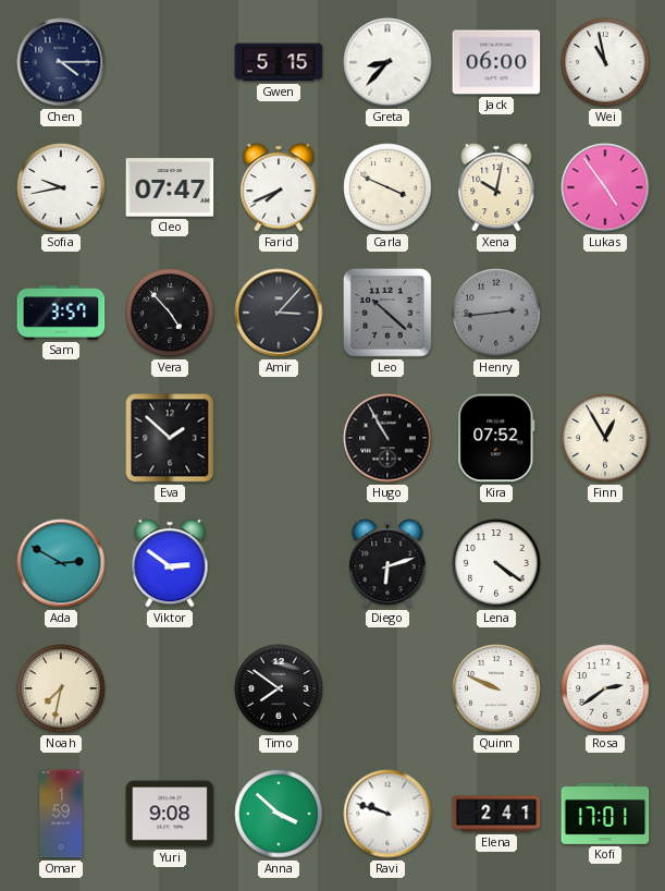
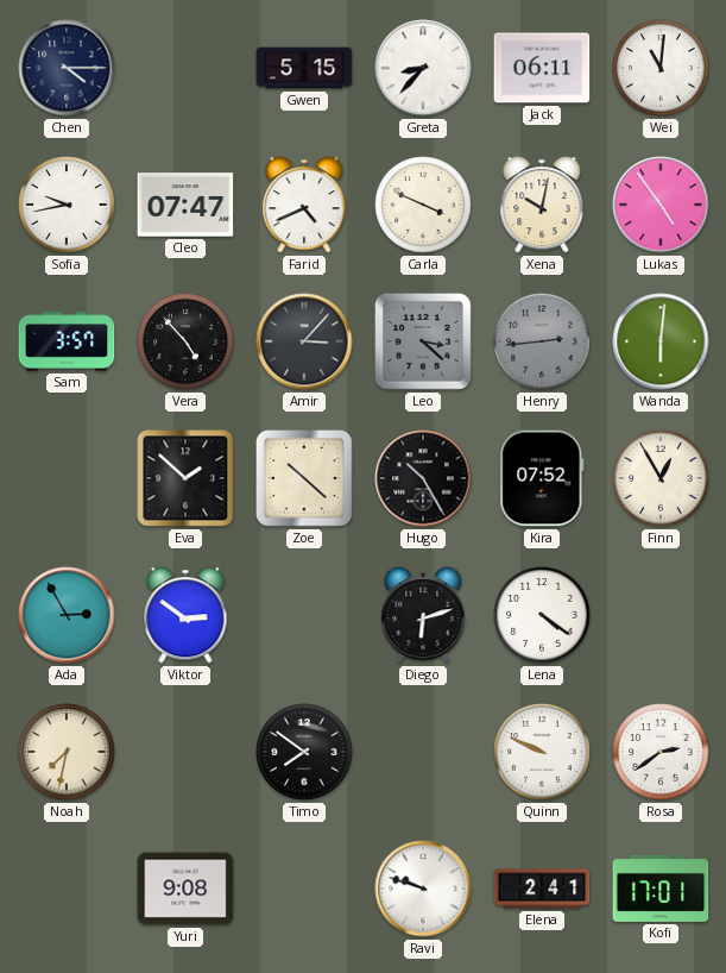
Jack: 06:00 -> 06:11
Wei: 10:58 -> 11:01
Farid: 7:41 -> 4:41
Leo: 10:22 -> 3:22
Wanda: none -> 6:01
Zoe: none -> 10:22
Hugo: 10:55 -> 10:25
Ada: 2:50 -> 2:55
Omar: 1:59 -> none
Anna: 3:52 -> none
